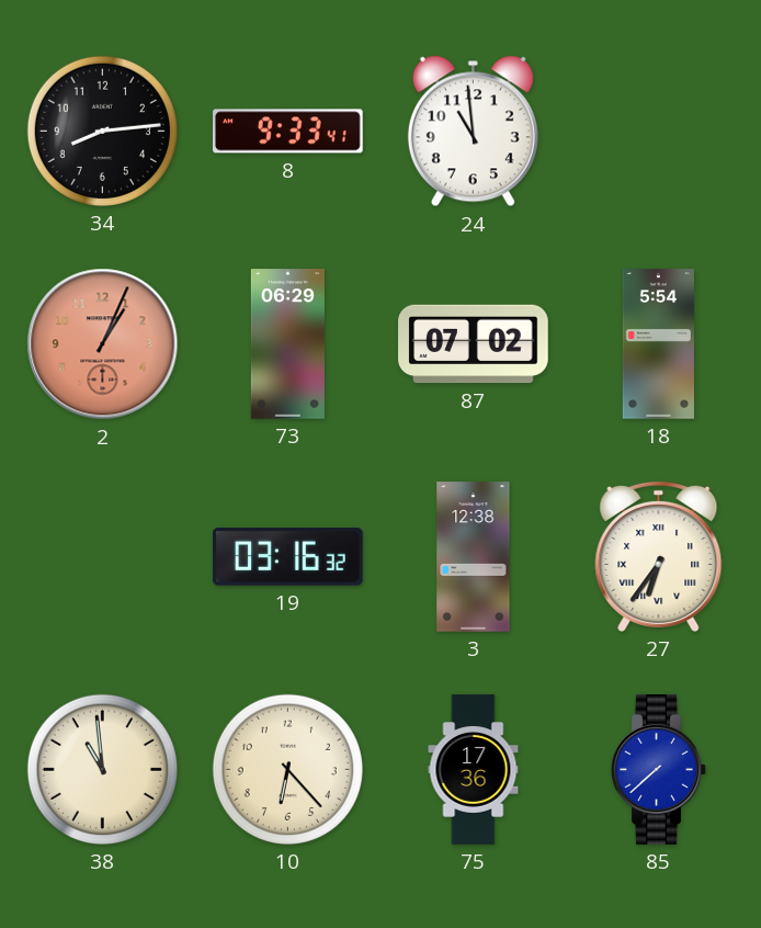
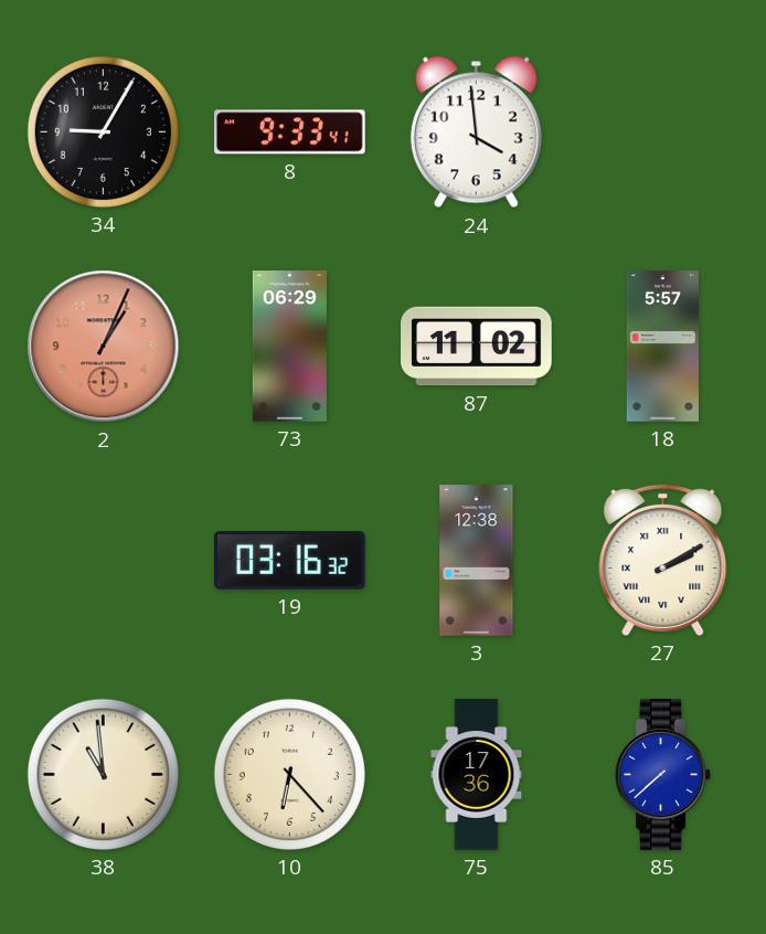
34: 8:14 -> 9:05
24: 10:59 -> 3:59
87: 07:02 -> 11:02
18: 5:54 -> 5:57
27: 6:36 -> 2:10
